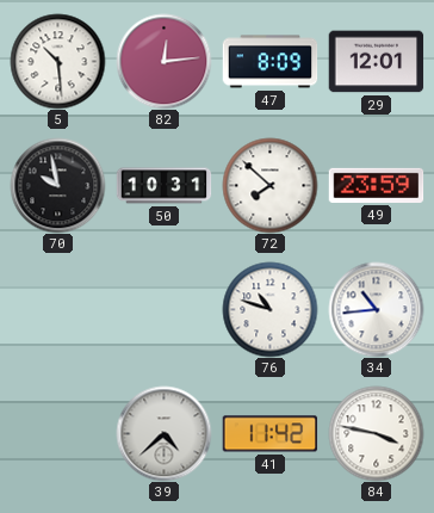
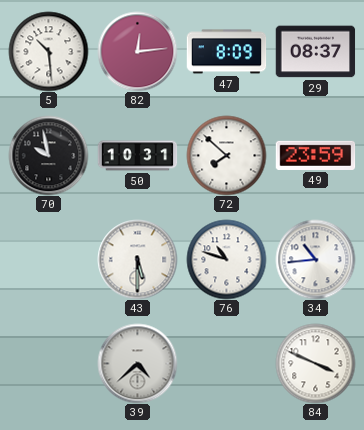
29: 12:01 -> 08:37
43: none -> 5:30
41: 11:42 -> none
84: 3:47 -> 3:49
